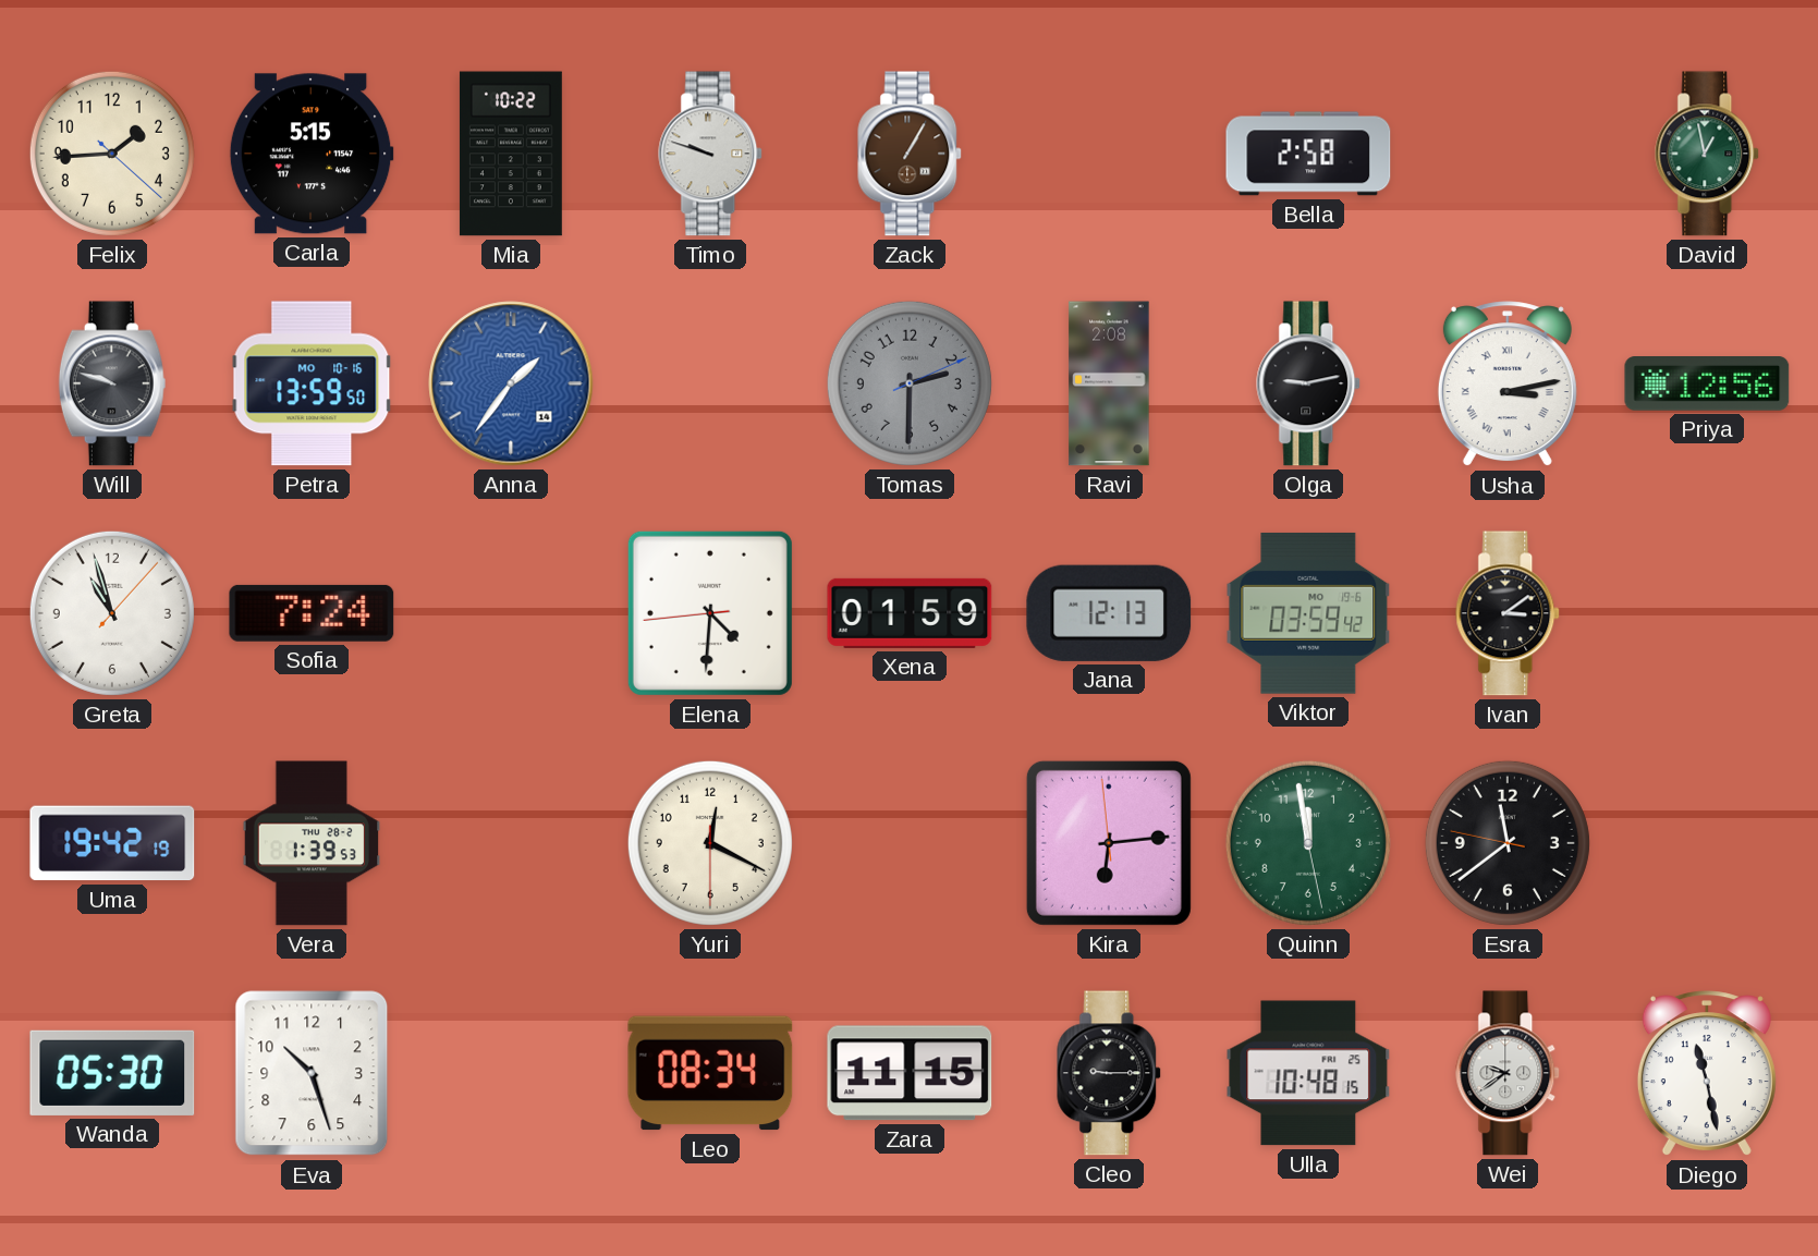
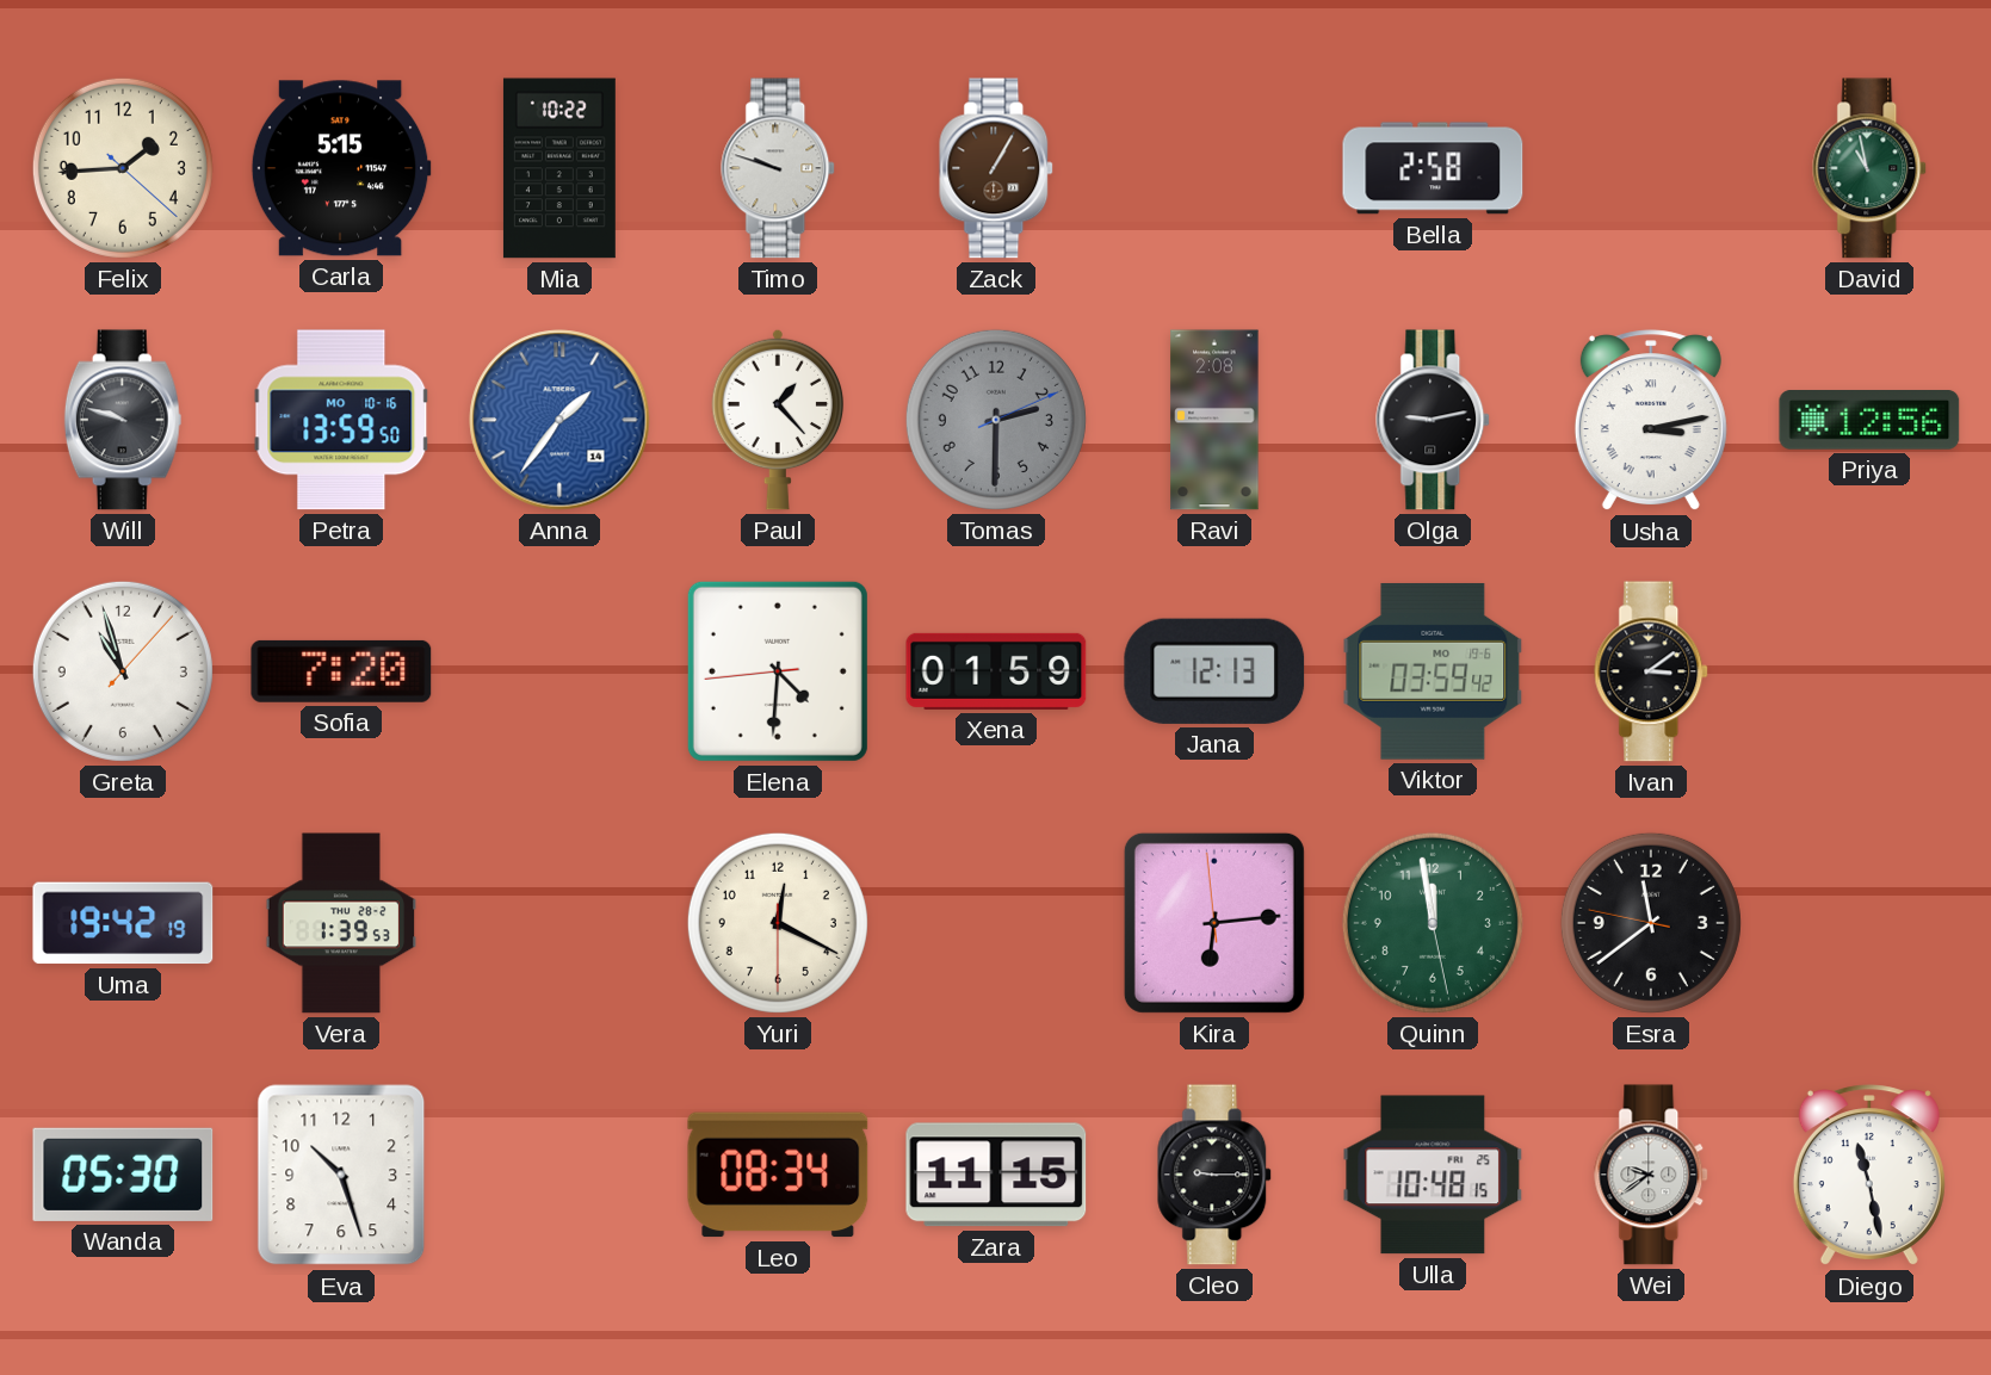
David: 12:58 -> 10:58
Paul: none -> 1:23
Sofia: 7:24 -> 7:20
